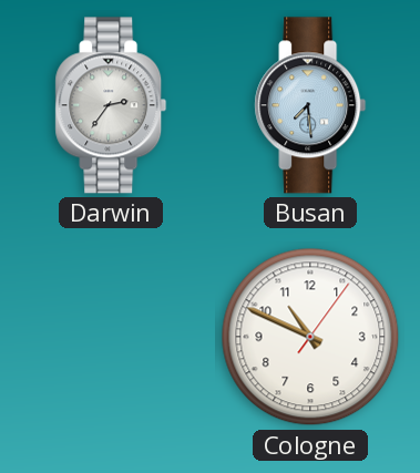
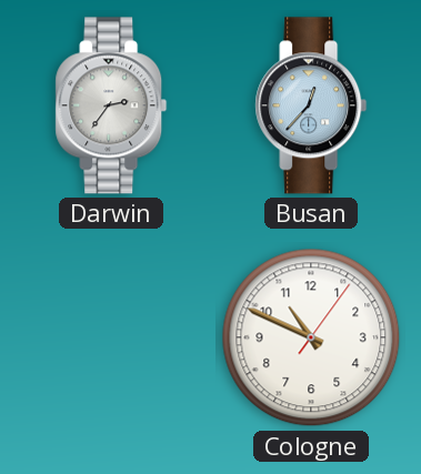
Busan: 7:29 -> 12:37
